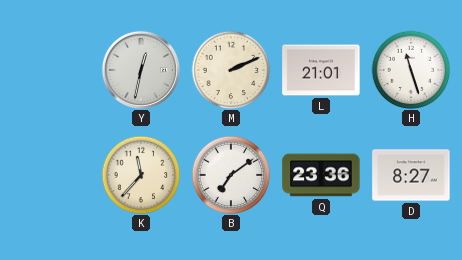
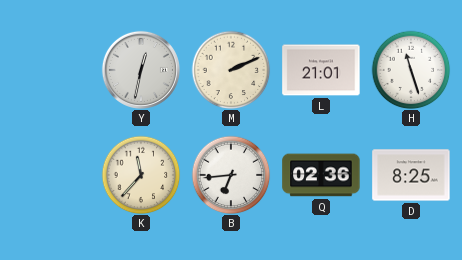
B: 7:09 -> 6:44
Q: 23:36 -> 02:36
D: 8:27 -> 8:25
